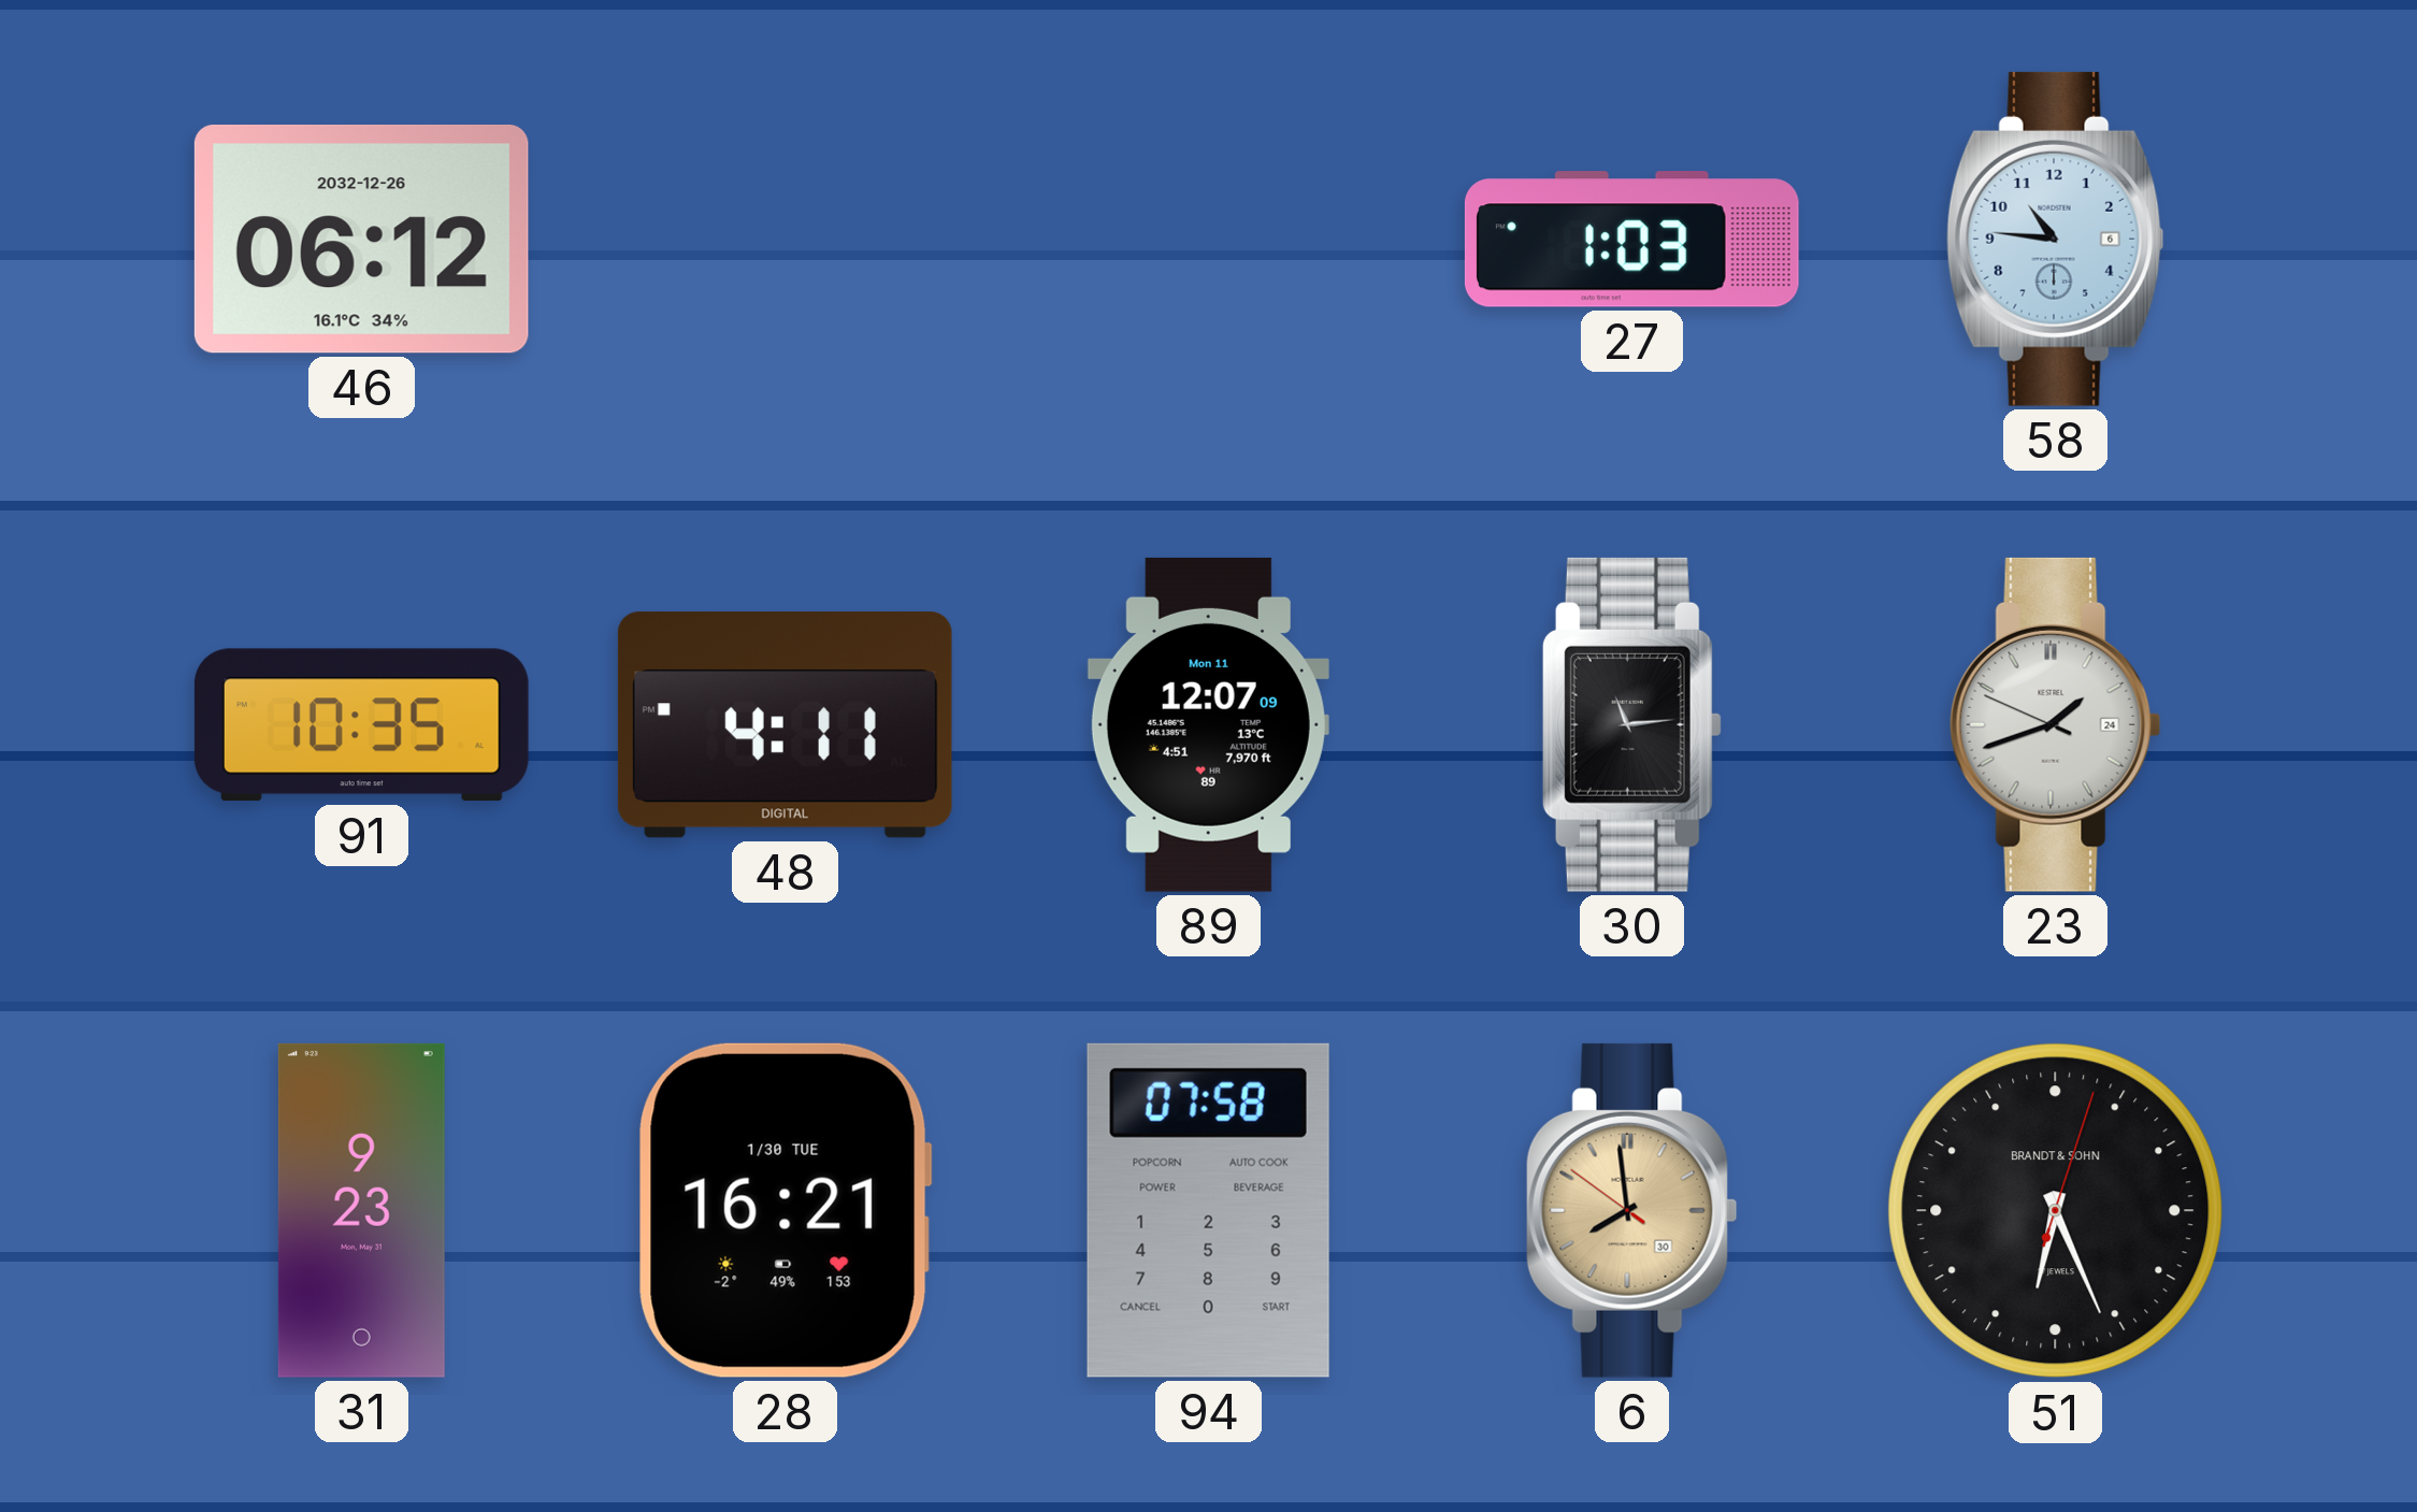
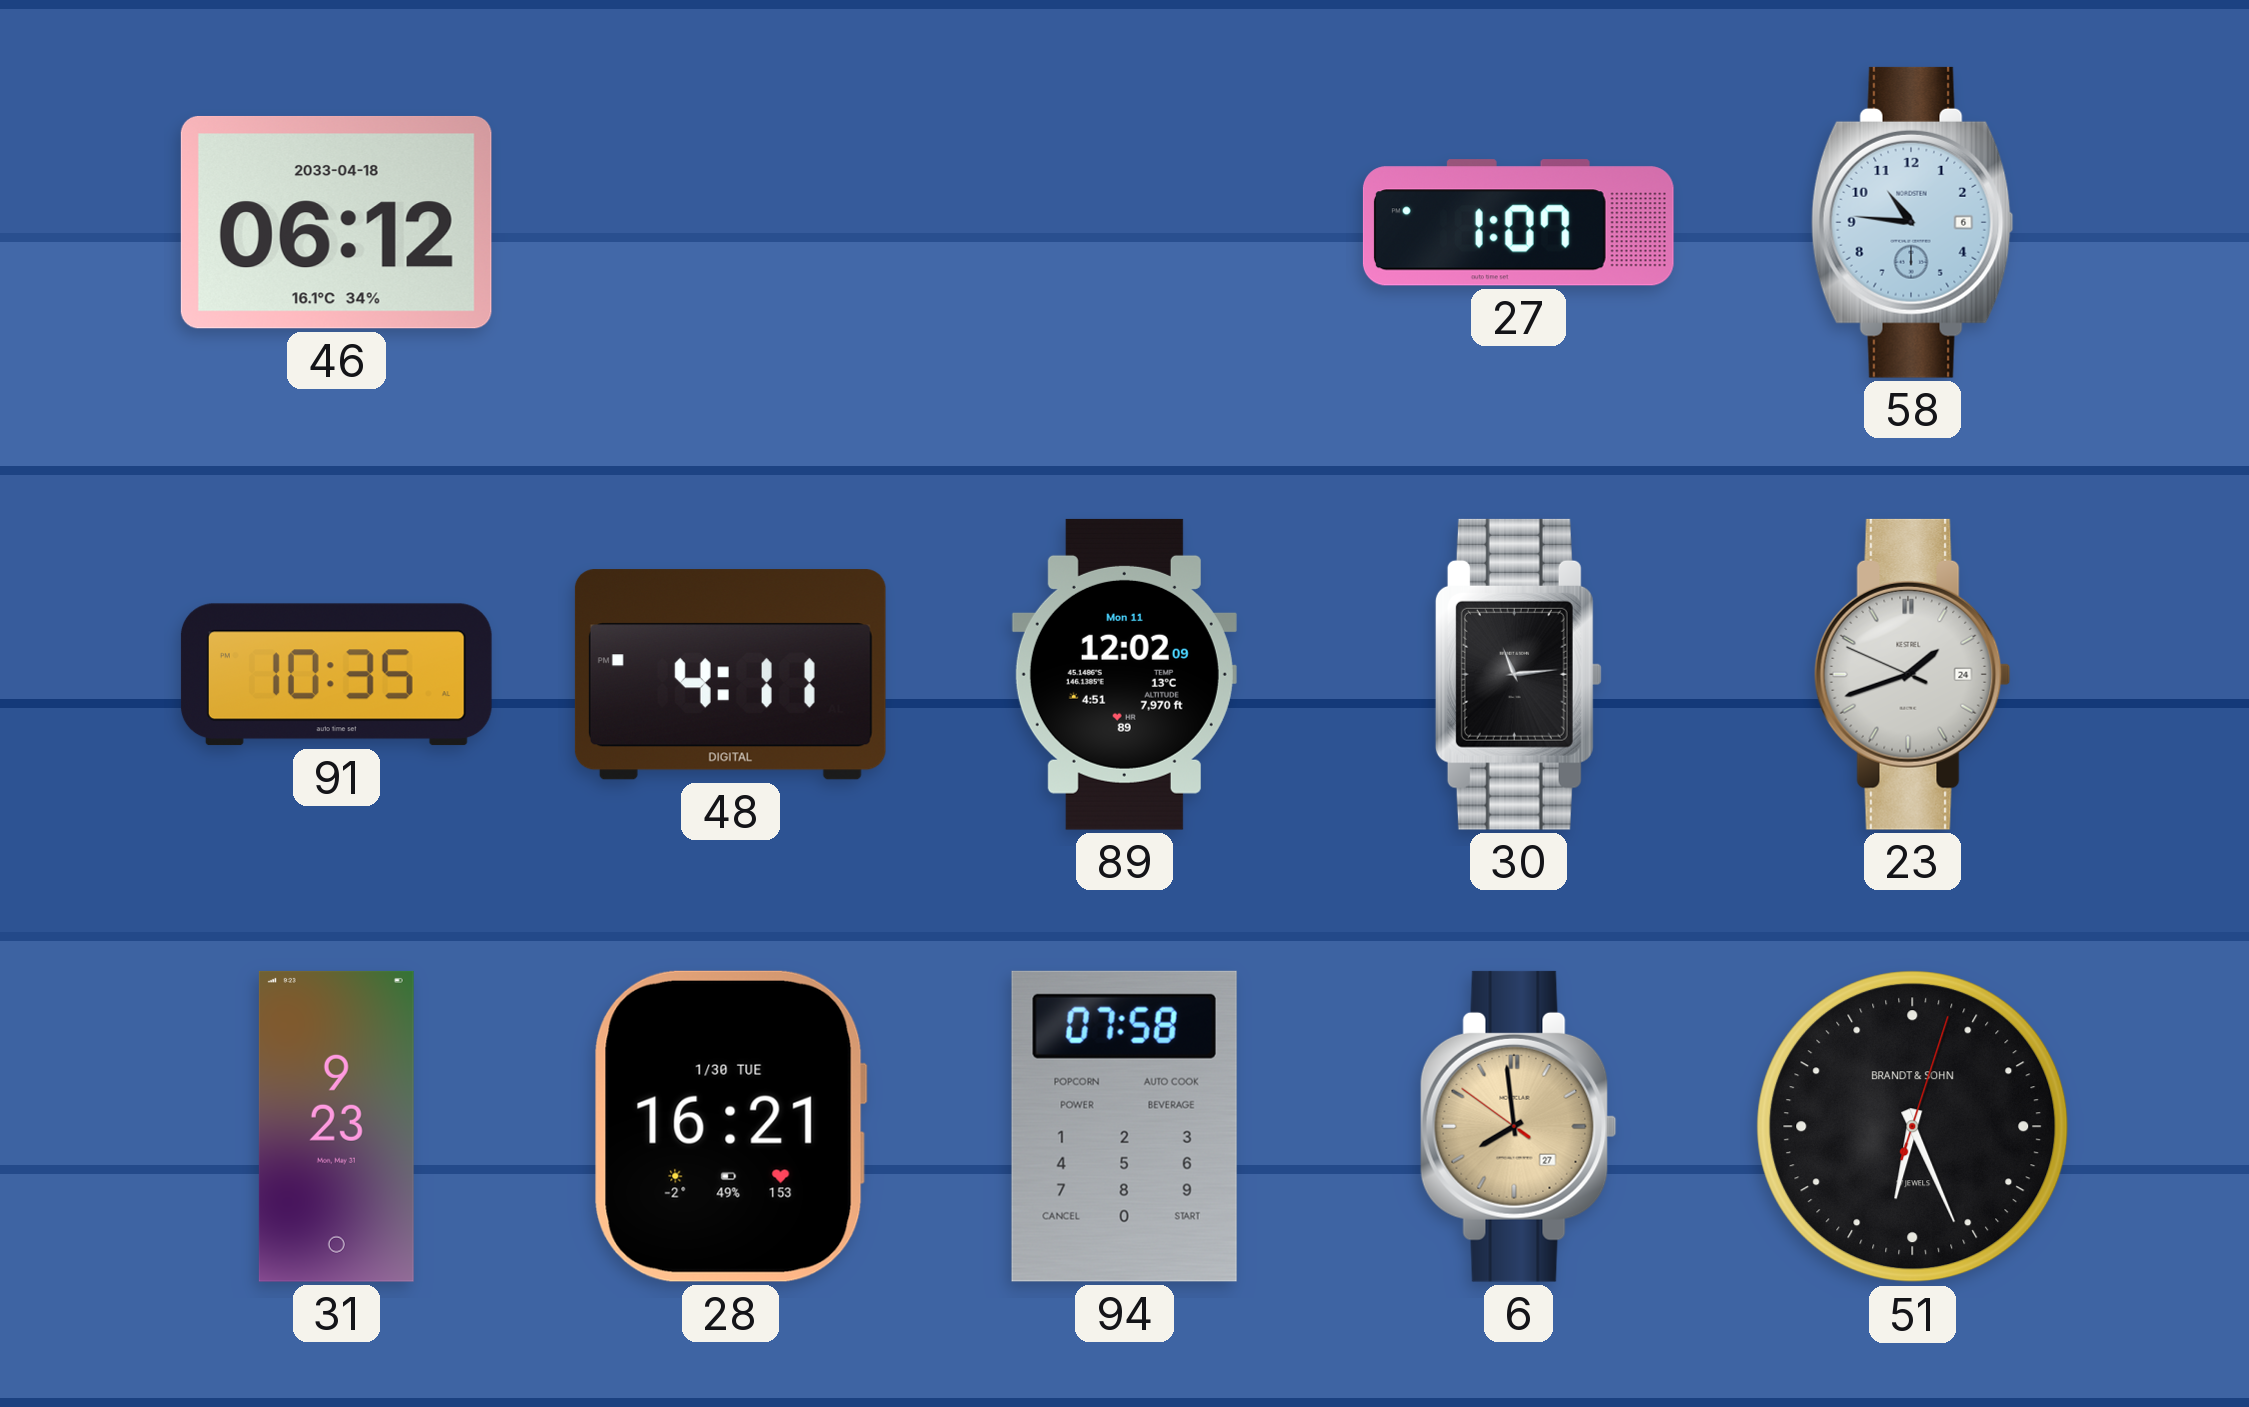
46 date: 2032-12-26 -> 2033-04-18
27: 1:03 -> 1:07
89: 12:07 -> 12:02
6 date: 30 -> 27
